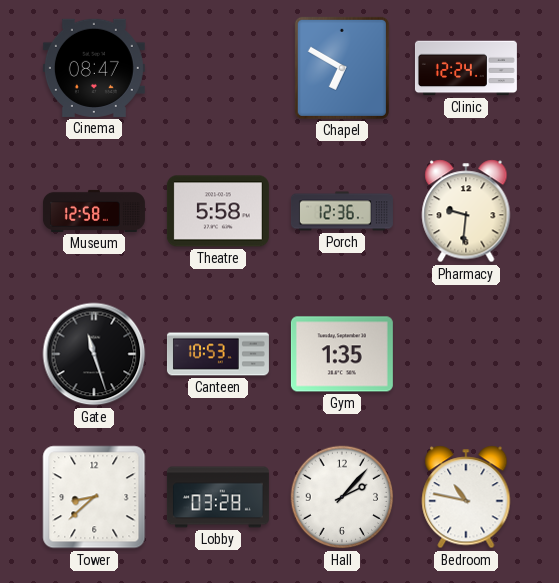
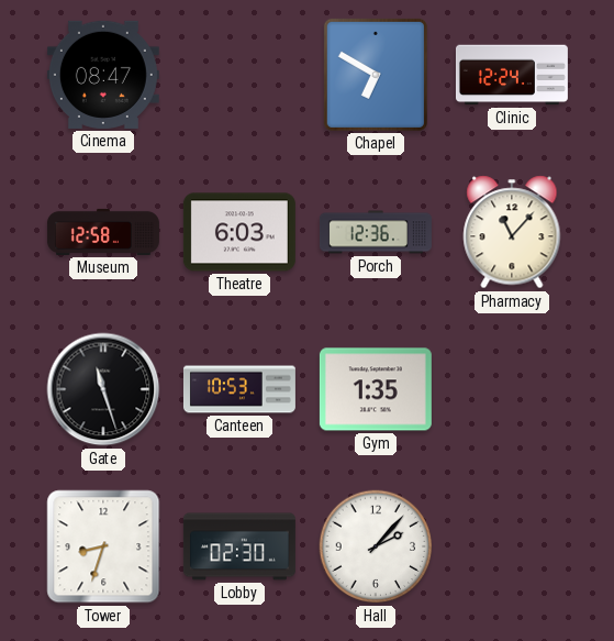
Theatre: 5:58 -> 6:03
Pharmacy: 9:31 -> 11:07
Tower: 8:38 -> 8:33
Lobby: 03:28 -> 02:30
Bedroom: 10:47 -> none
